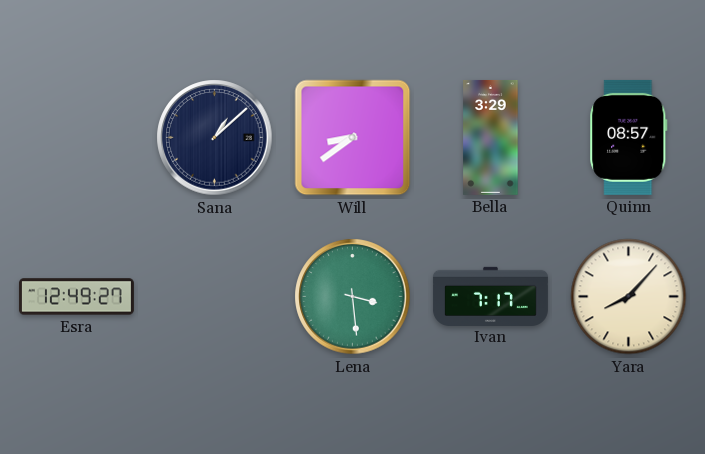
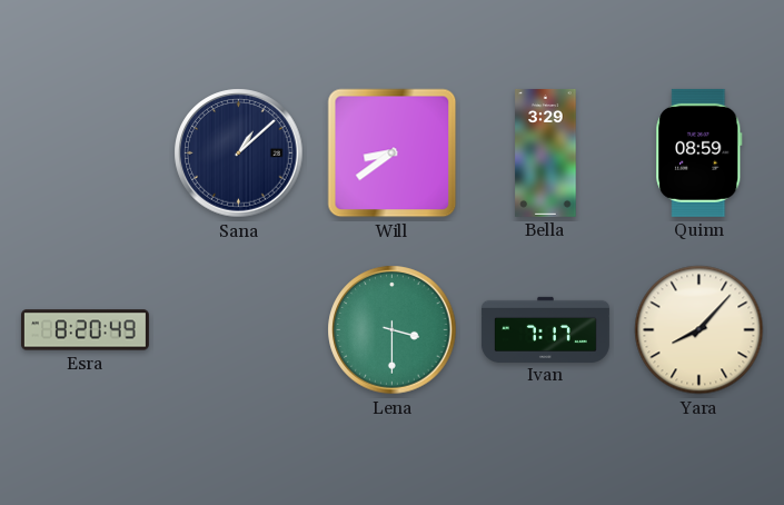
Quinn: 08:57 -> 08:59
Esra: 12:49 -> 8:20
Lena: 3:29 -> 3:30
